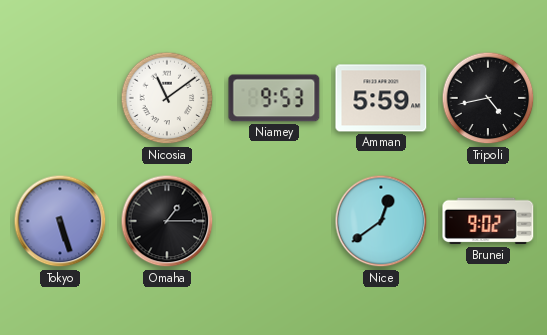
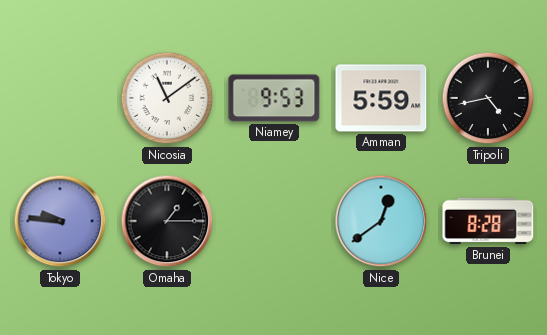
Tokyo: 5:27 -> 9:46
Brunei: 9:02 -> 8:28
